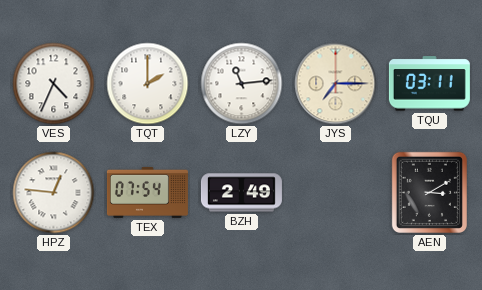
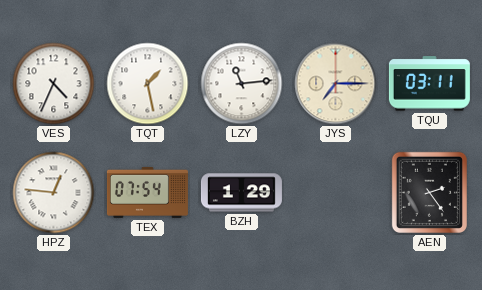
TQT: 2:00 -> 1:28
BZH: 2:49 -> 1:29
AEN: 3:10 -> 2:24
